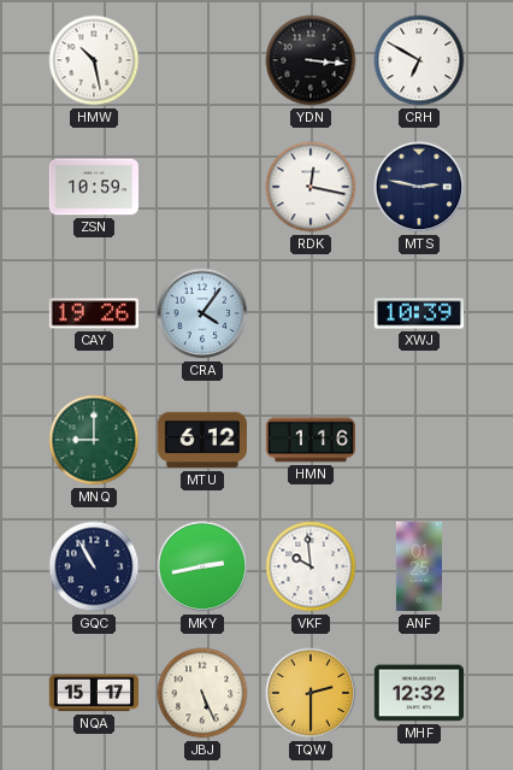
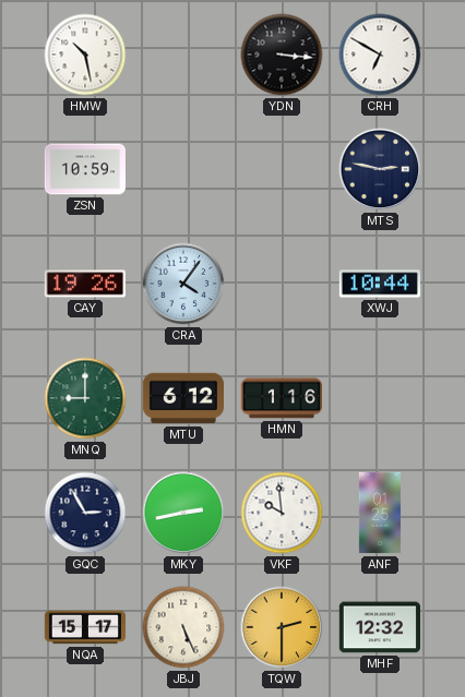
RDK: 12:17 -> none
XWJ: 10:39 -> 10:44
GQC: 10:55 -> 2:55
